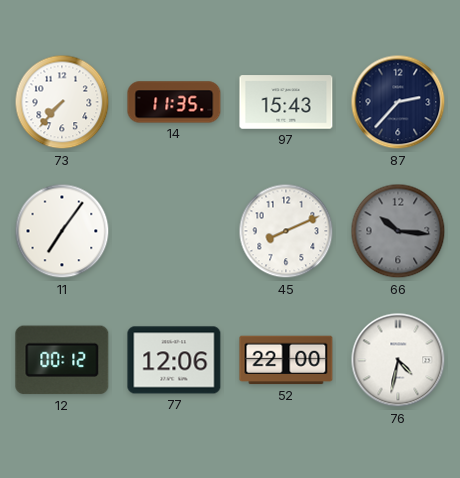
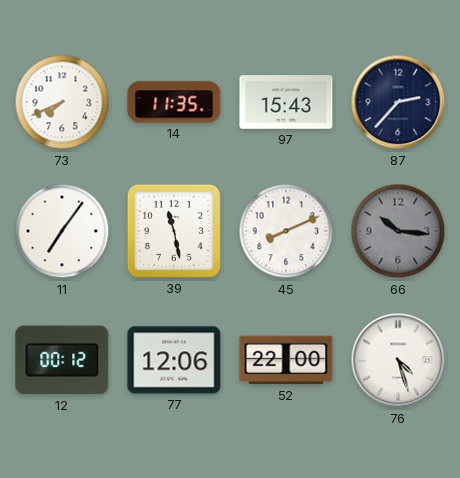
73: 7:37 -> 7:41
39: none -> 11:28
76: 4:32 -> 4:27
